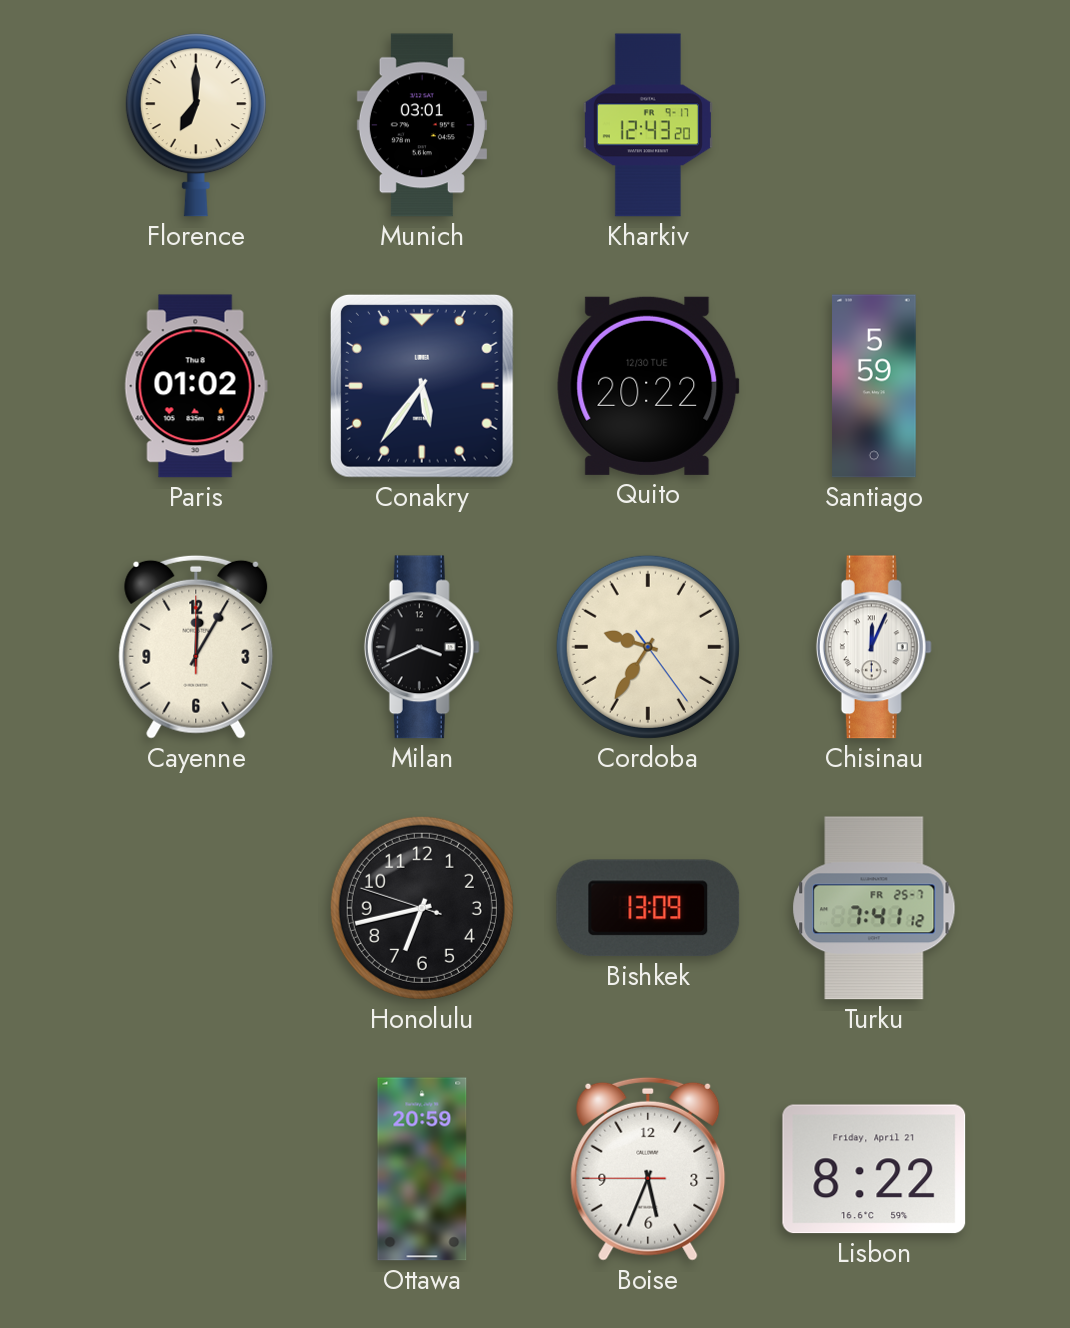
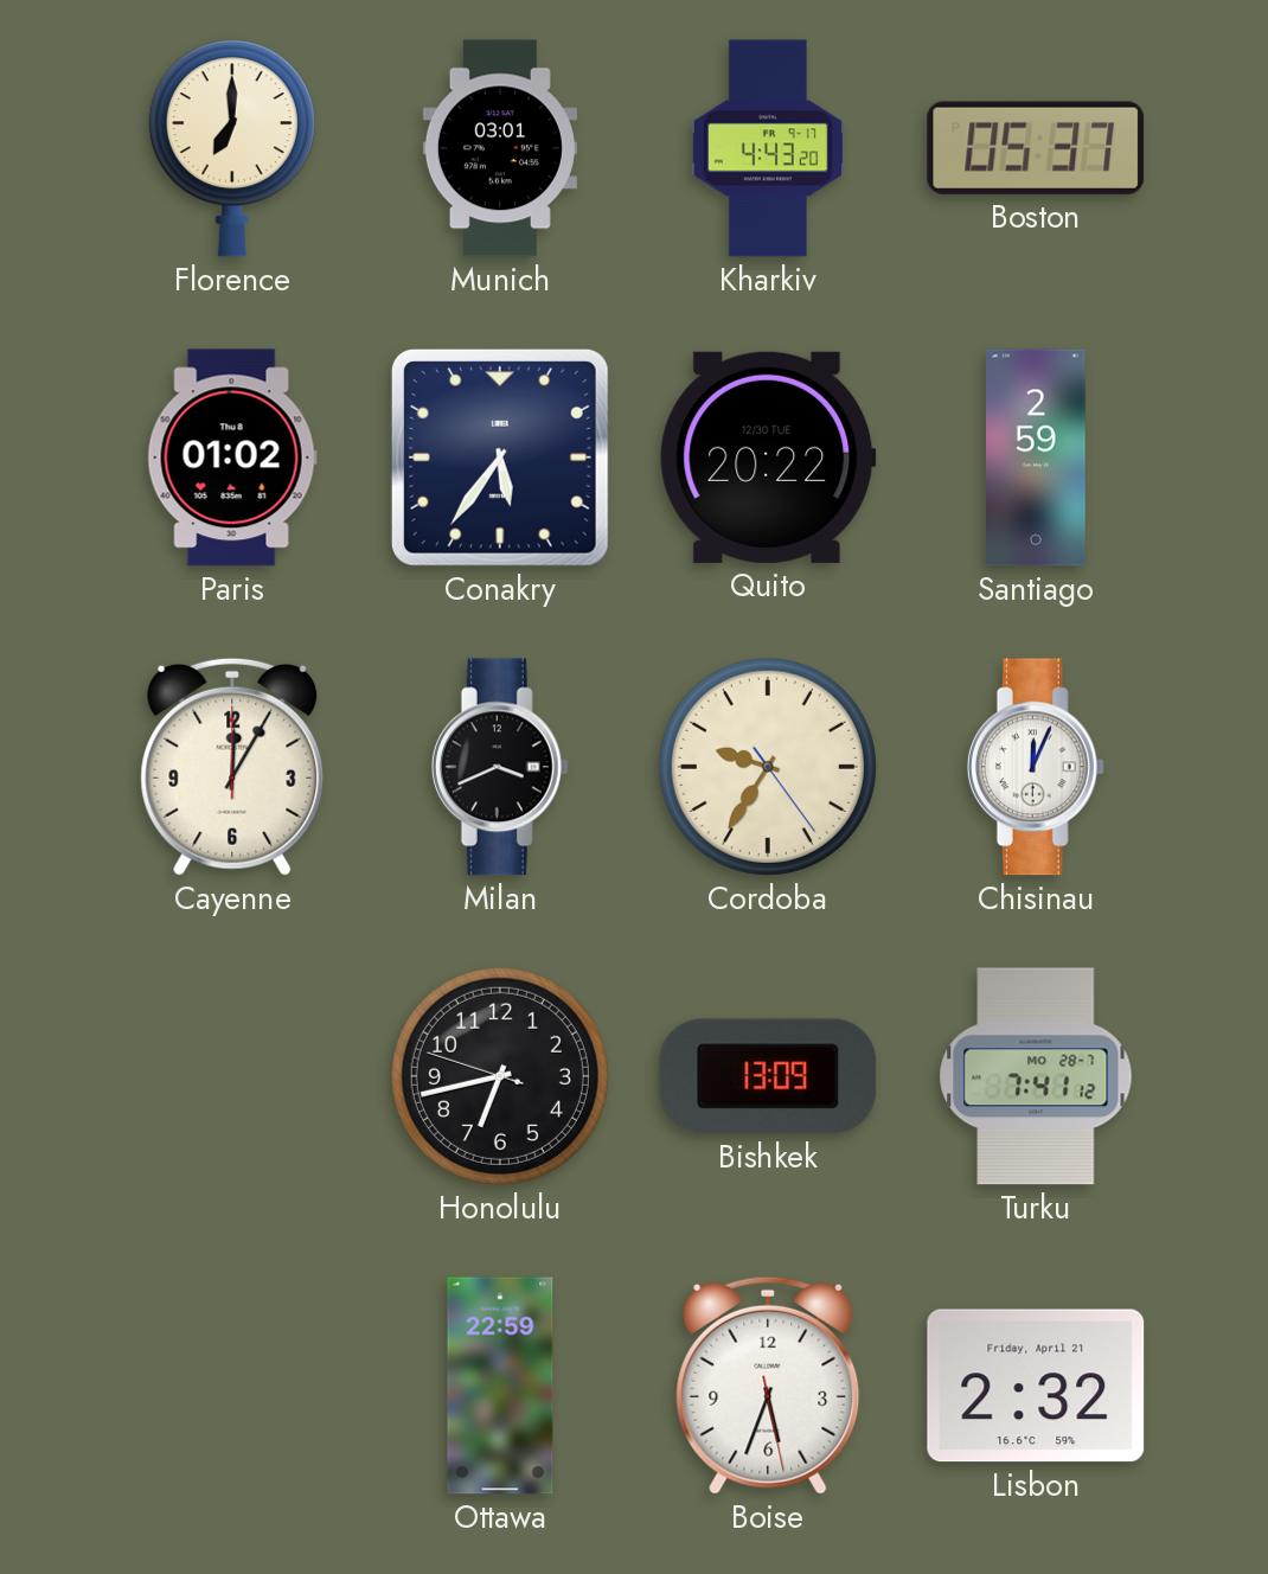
Kharkiv: 12:43 -> 4:43
Boston: none -> 05:37
Santiago: 5:59 -> 2:59
Turku date: FR 25-7 -> MO 28-7
Ottawa: 20:59 -> 22:59
Boise: 5:33:45 -> 5:33:28
Lisbon: 8:22 -> 2:32
